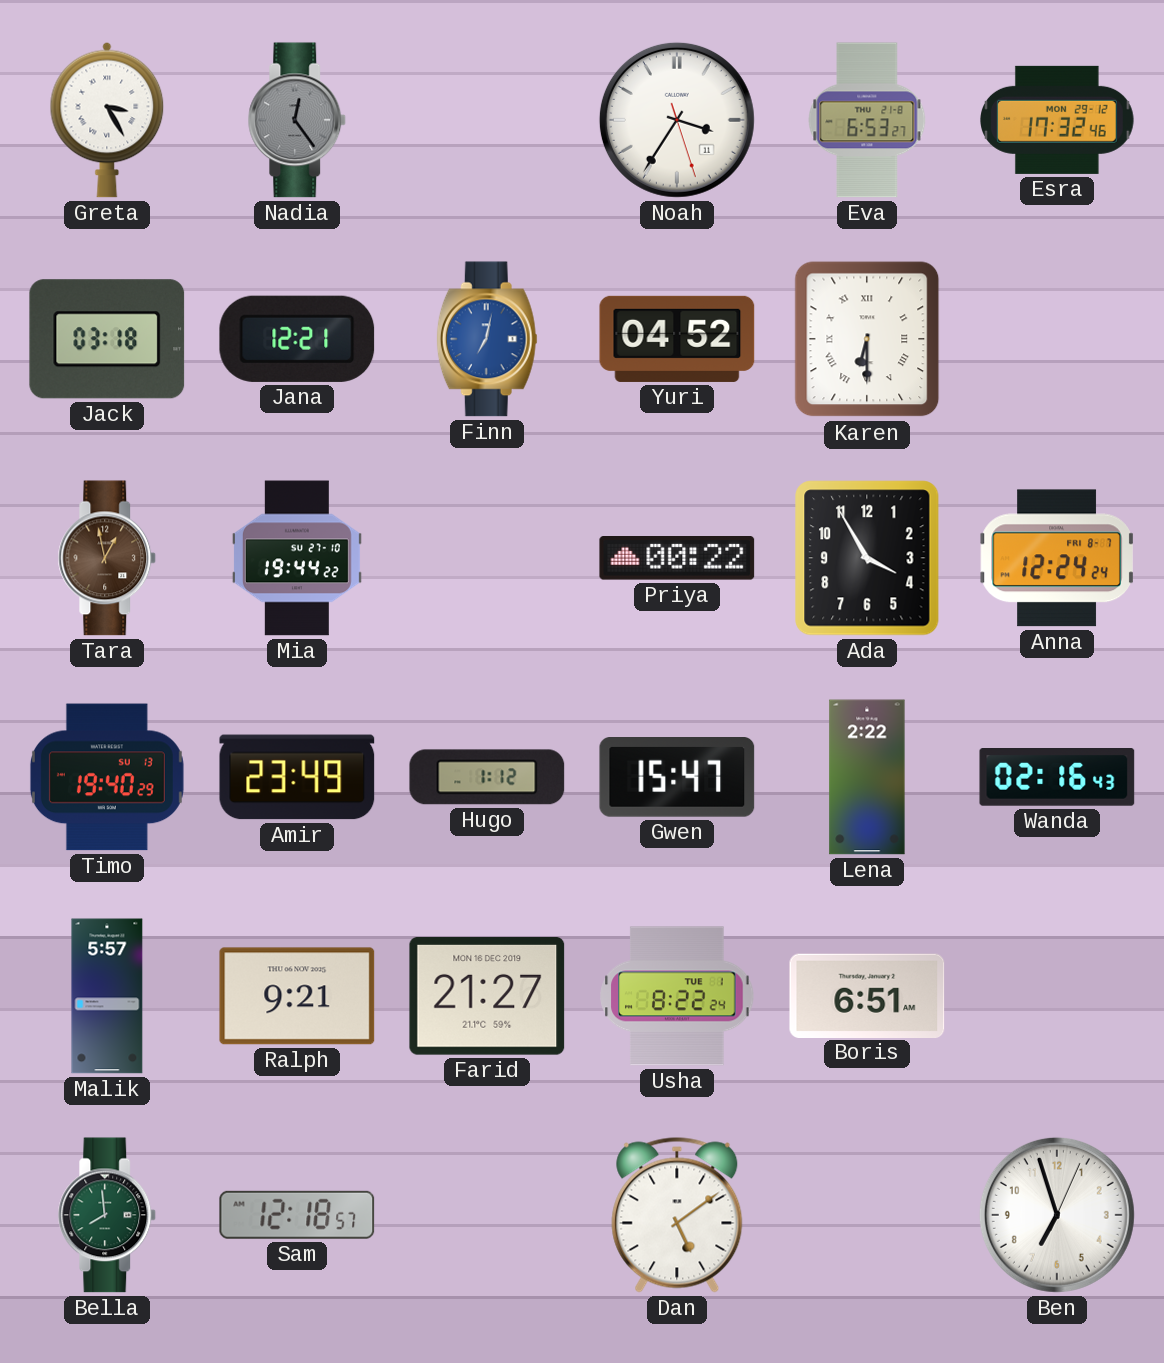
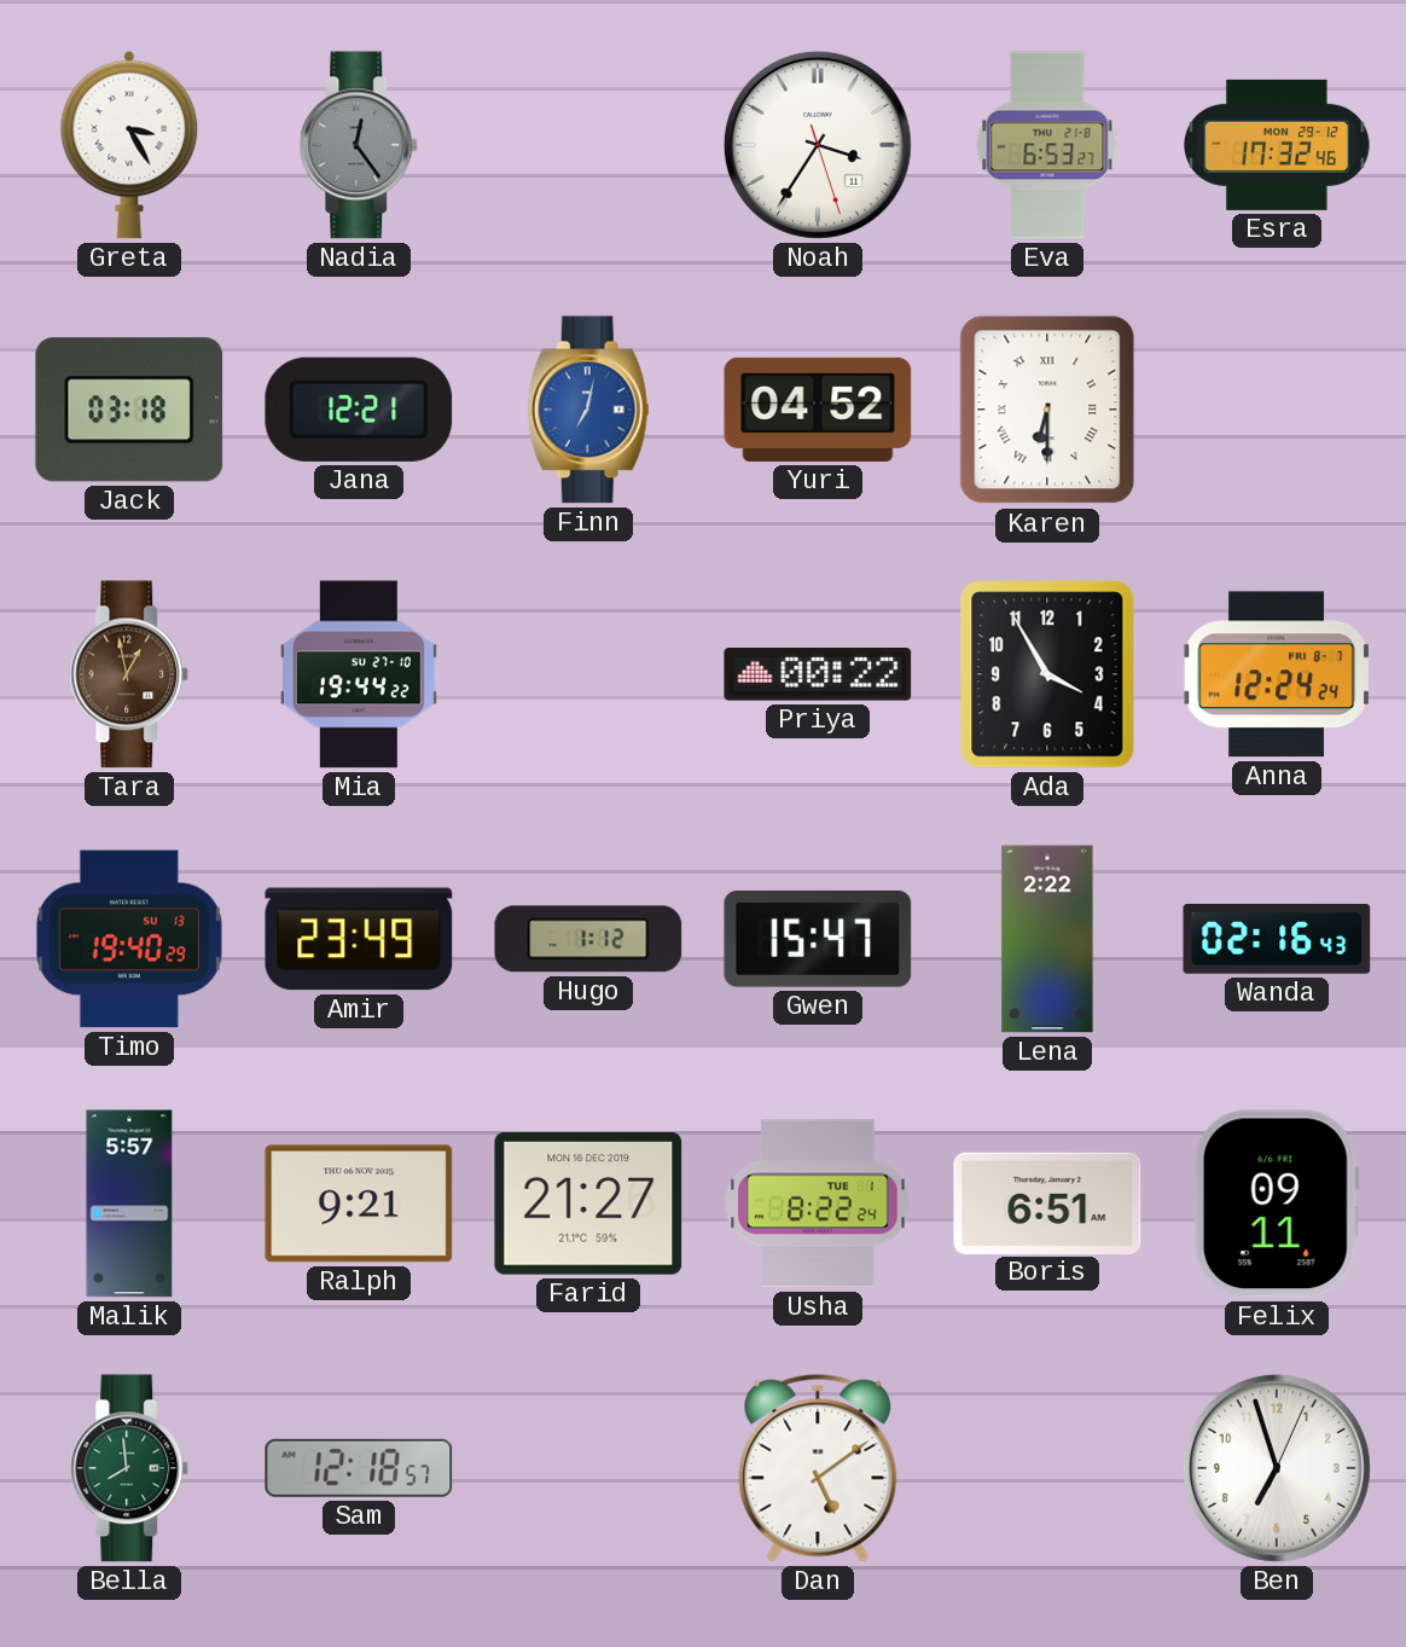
Felix: none -> 09:11
